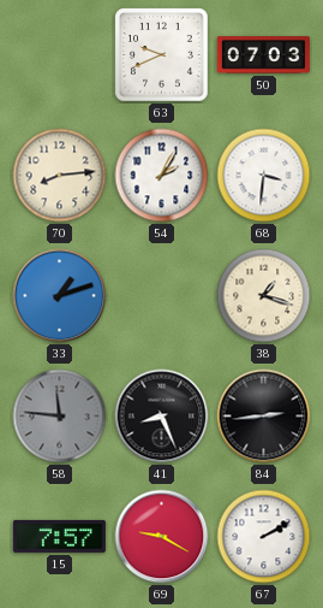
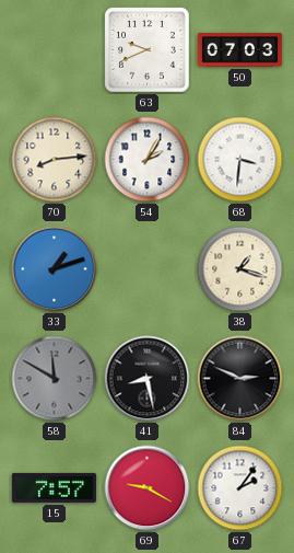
58: 11:46 -> 11:50
41: 8:26 -> 8:28
84: 2:44 -> 2:49
67: 2:10 -> 2:06
